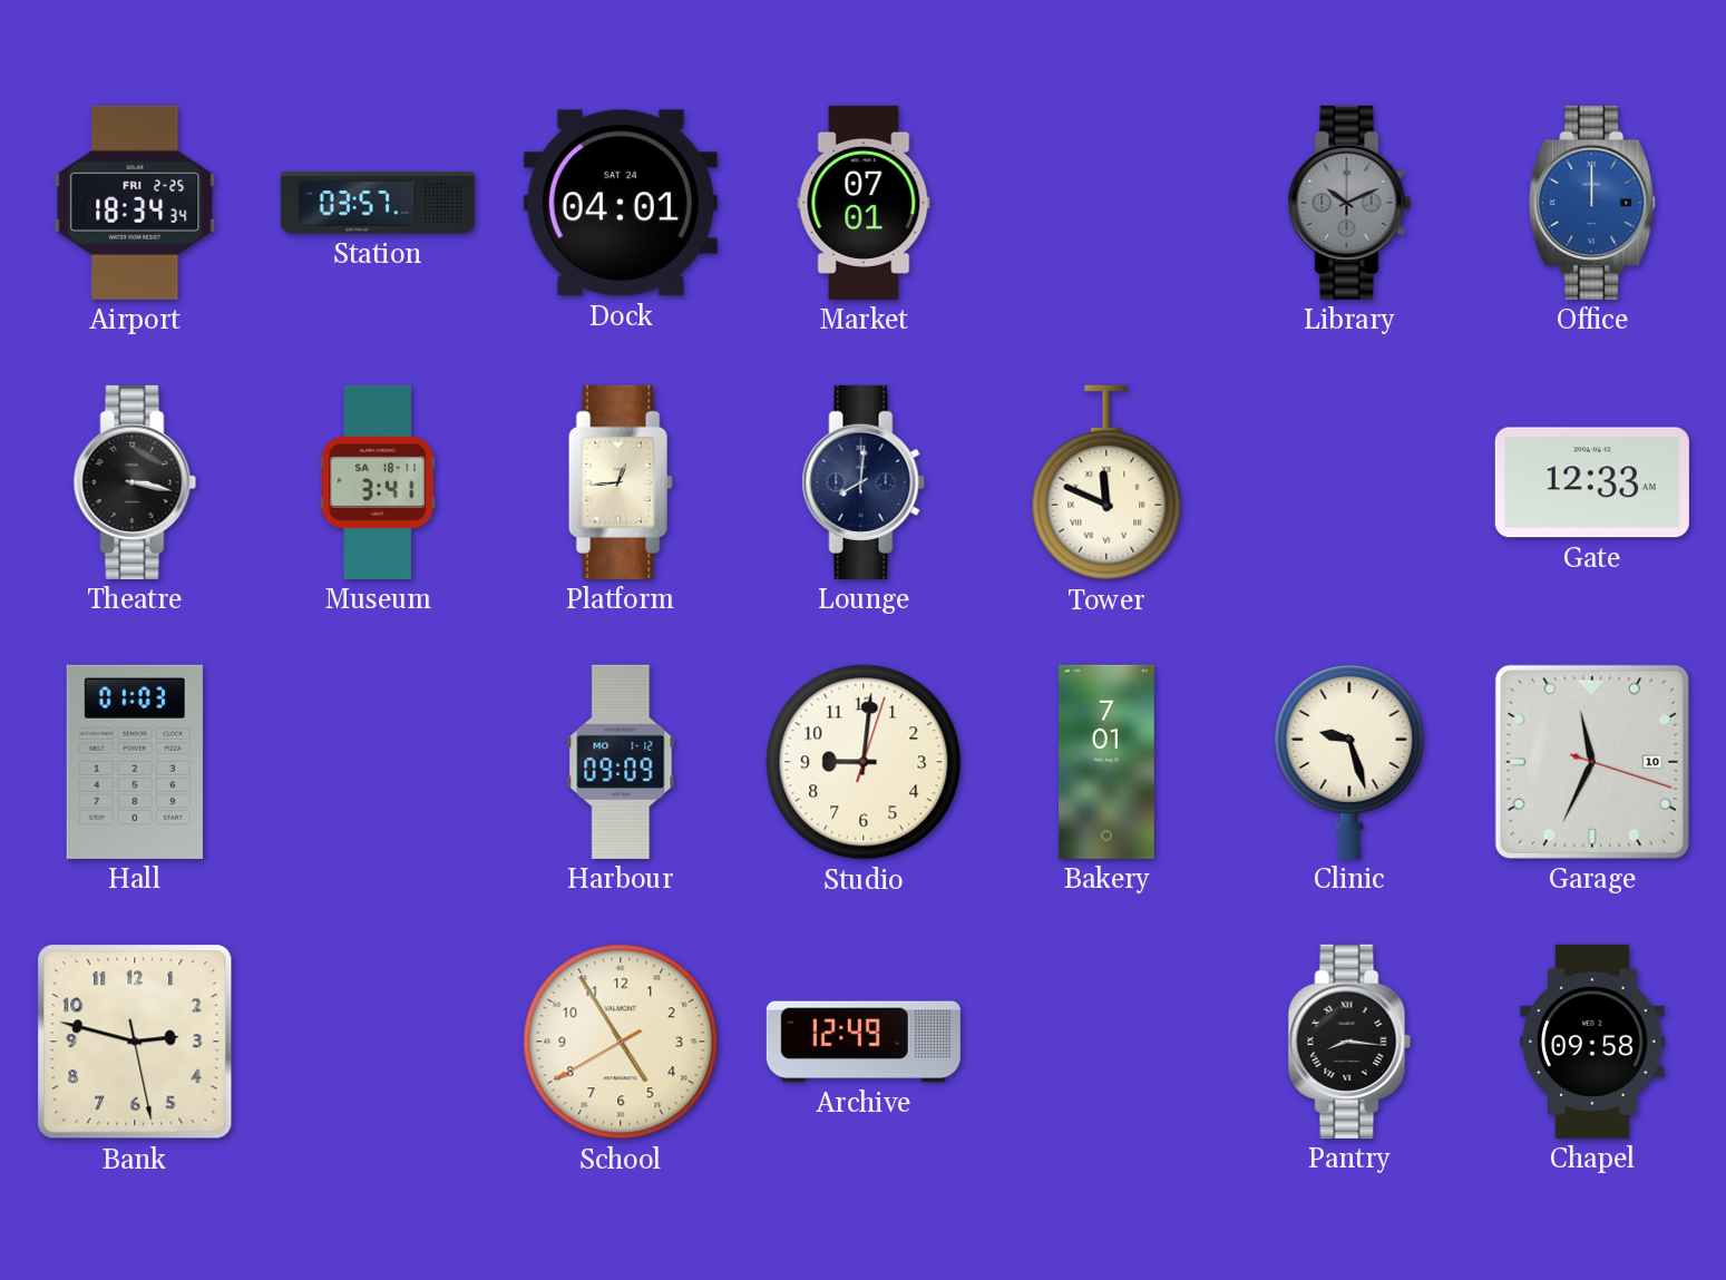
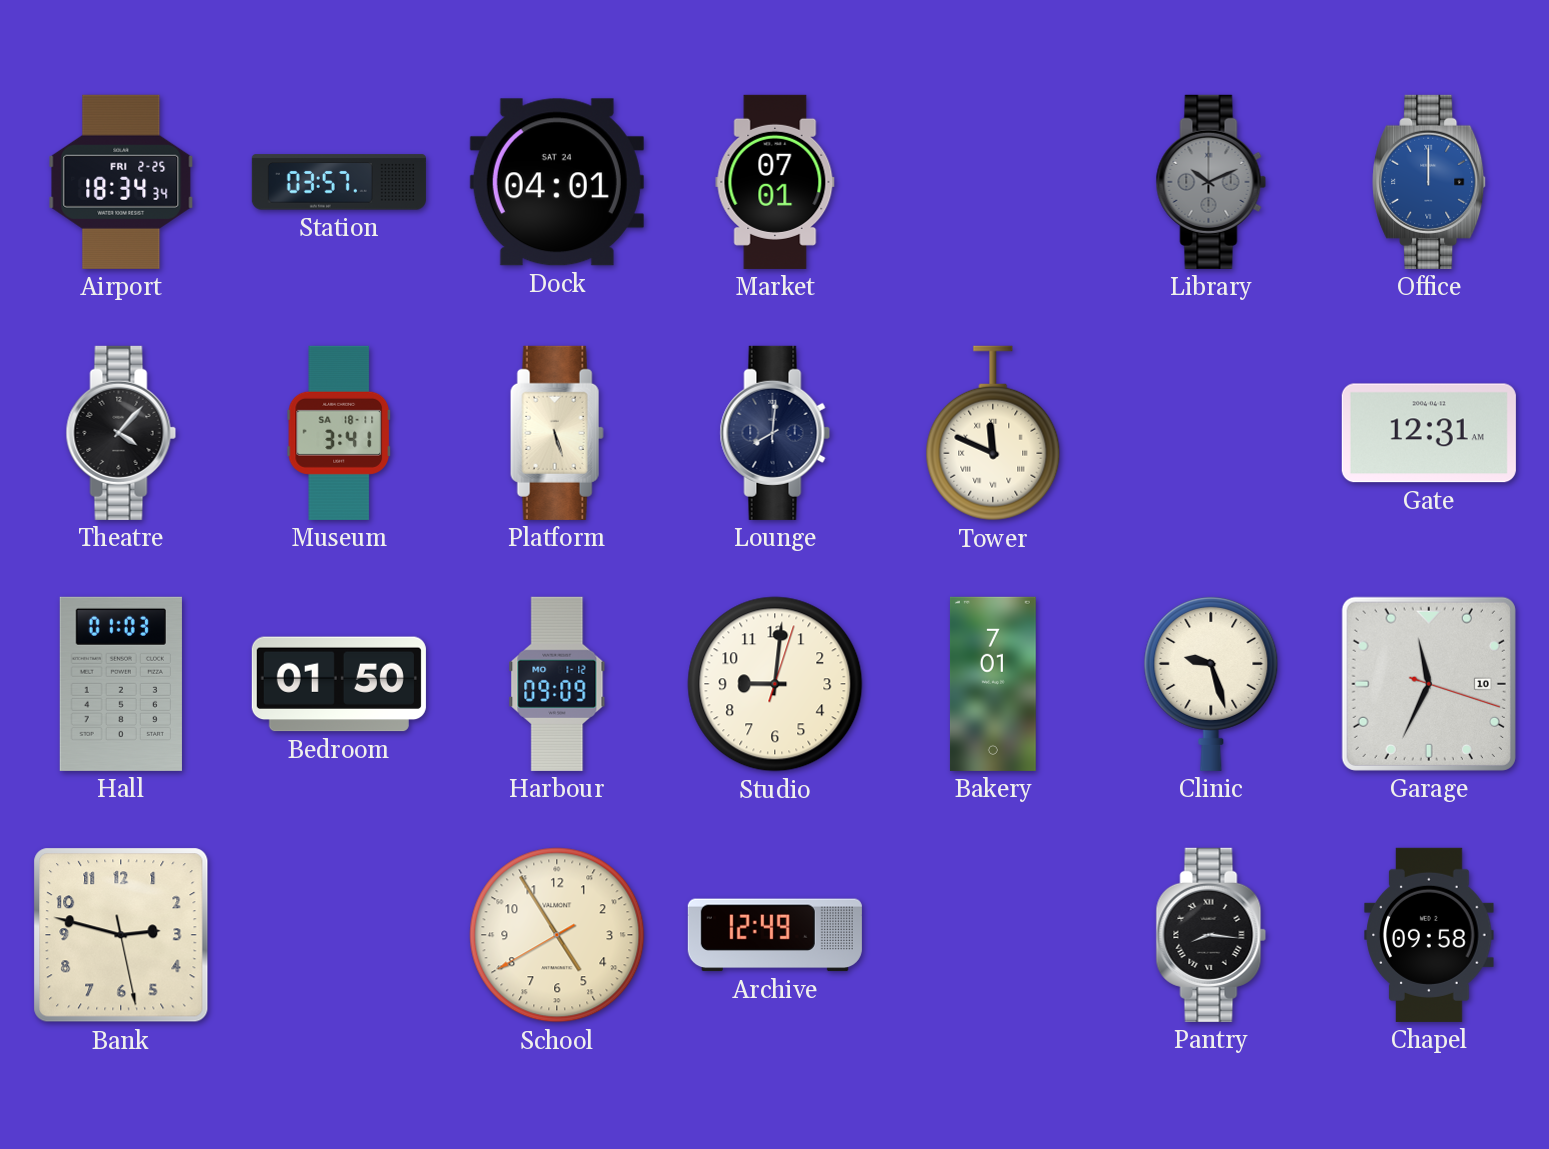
Theatre: 3:17 -> 4:07
Platform: 12:44 -> 5:27
Gate: 12:33 -> 12:31
Bedroom: none -> 01:50
